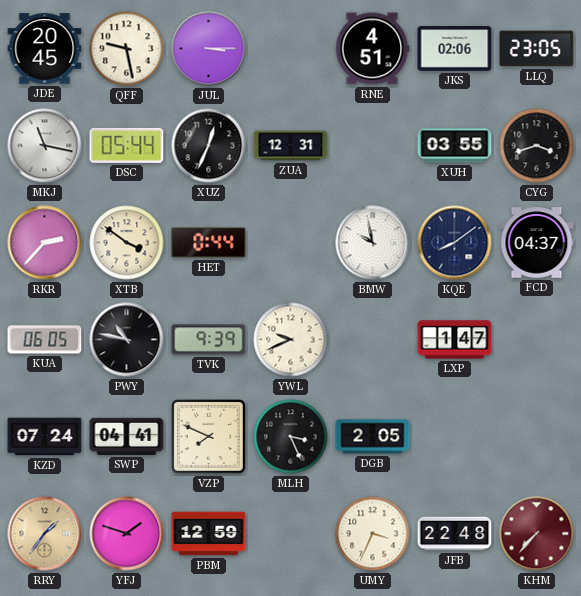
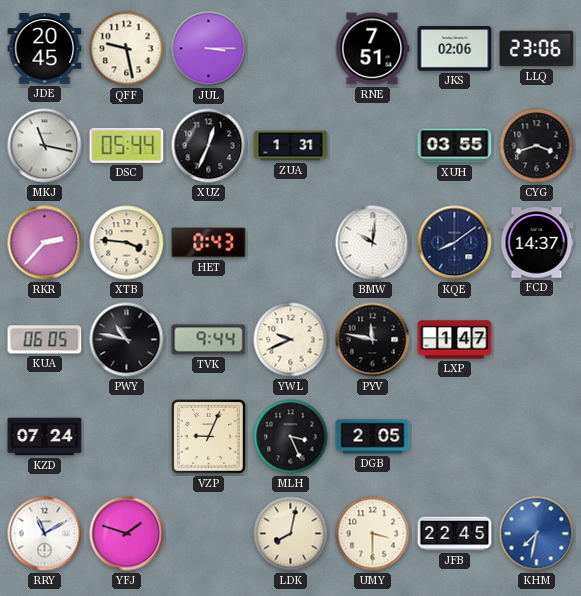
RNE: 4:51 -> 7:51
LLQ: 23:05 -> 23:06
ZUA: 12:31 -> 1:31
XTB: 3:51 -> 3:46
HET: 0:44 -> 0:43
BMW: 9:58 -> 10:01
FCD: 04:37 -> 14:37
TVK: 9:39 -> 9:44
PYV: none -> 11:47
SWP: 04:41 -> none
VZP: 7:49 -> 9:04
RRY: 1:36 -> 11:10
RRY dial: champagne -> white
PBM: 12:59 -> none
LDK: none -> 8:02
UMY: 3:34 -> 3:30
JFB: 22:48 -> 22:45
KHM: 7:37 -> 7:32
KHM dial: burgundy -> blue
